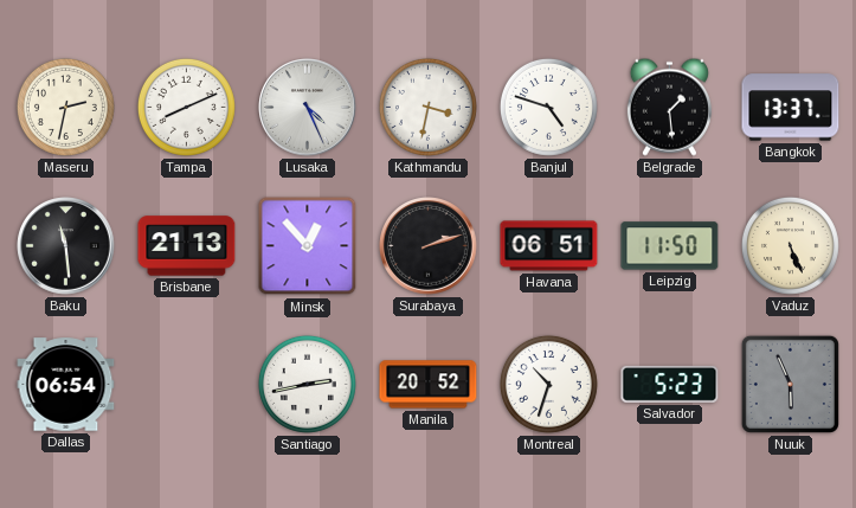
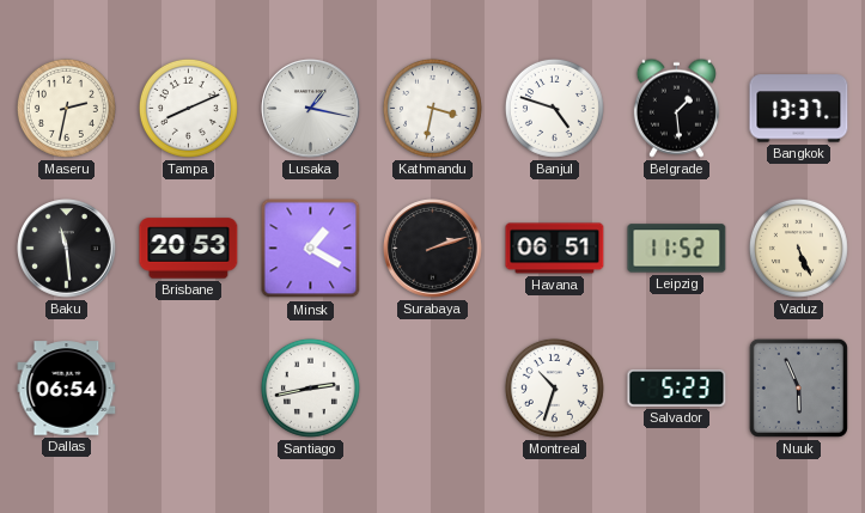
Lusaka: 4:26 -> 1:17
Brisbane: 21:13 -> 20:53
Minsk: 12:53 -> 1:20
Leipzig: 11:50 -> 11:52
Manila: 20:52 -> none
